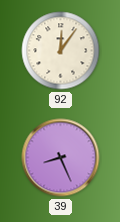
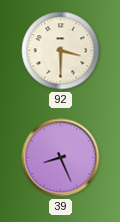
92: 12:06 -> 3:30
